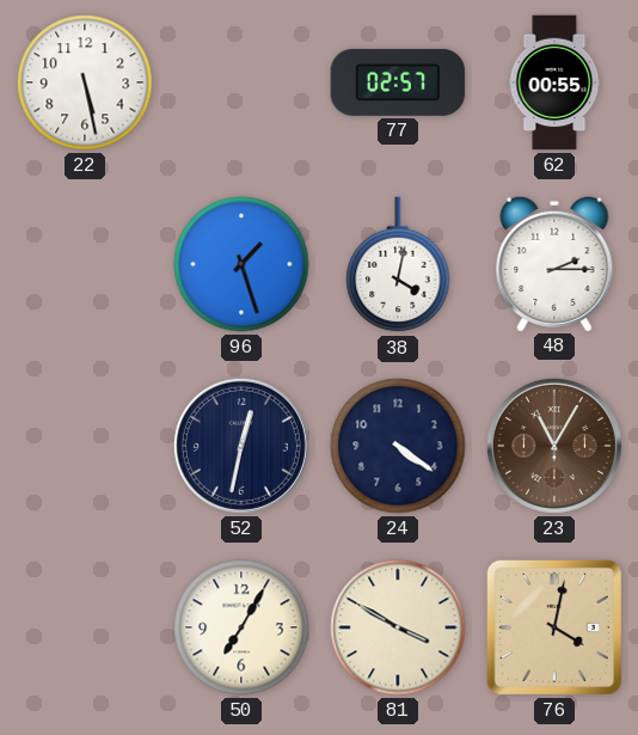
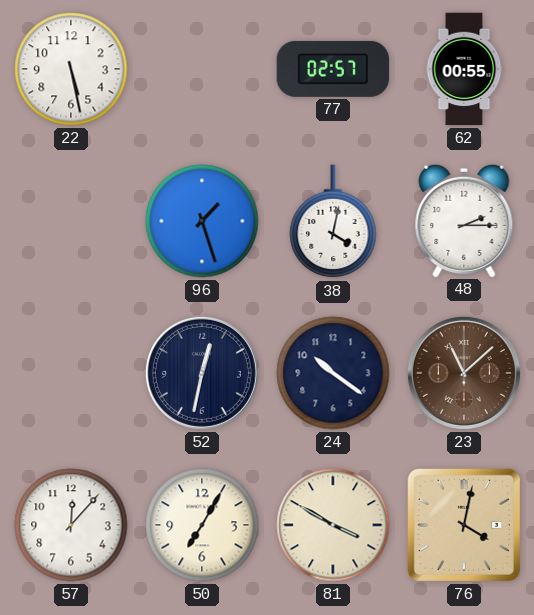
24: 4:21 -> 10:21
23: 11:05 -> 11:08
57: none -> 12:07
